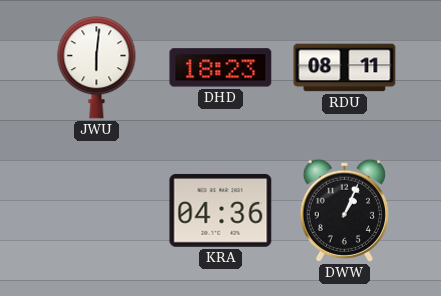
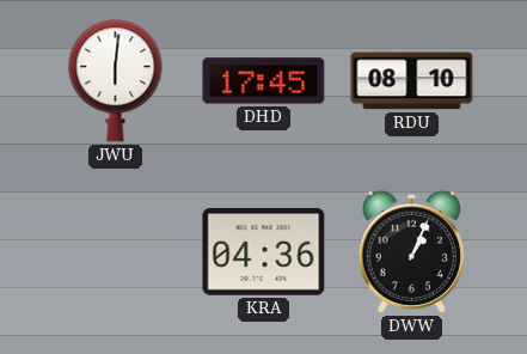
DHD: 18:23 -> 17:45
RDU: 08:11 -> 08:10
